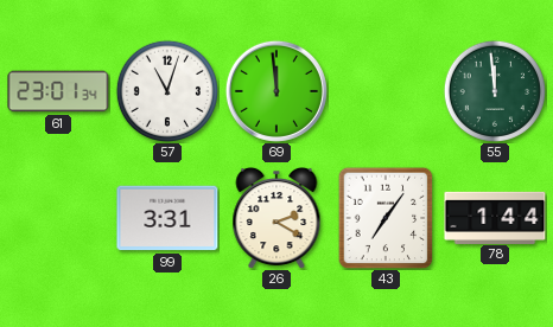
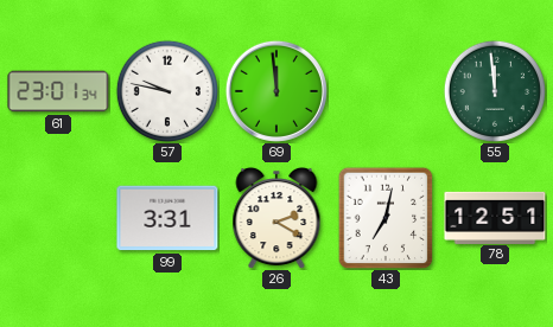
57: 11:03 -> 9:47
43: 7:06 -> 7:02
78: 1:44 -> 12:51
